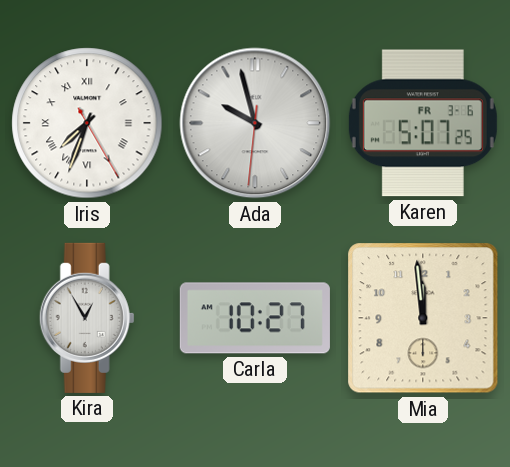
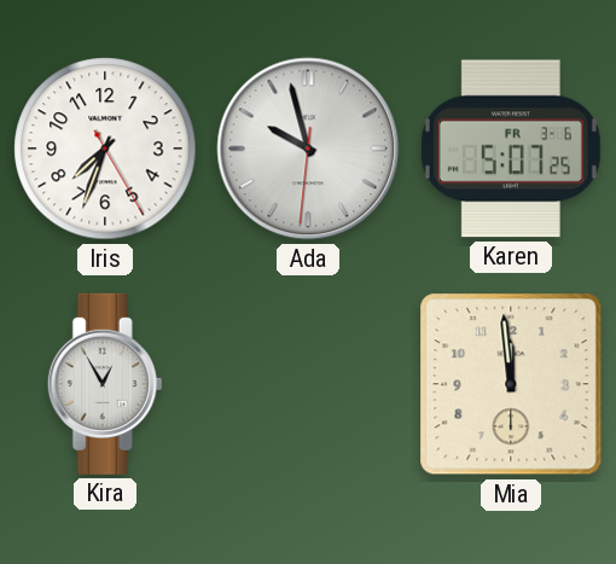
Iris numerals: Roman -> Arabic
Carla: 10:27 -> none
